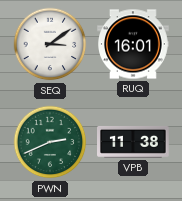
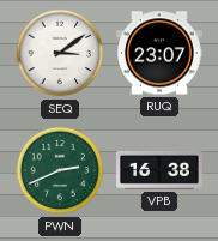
RUQ: 16:01 -> 23:07
VPB: 11:38 -> 16:38
